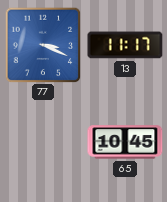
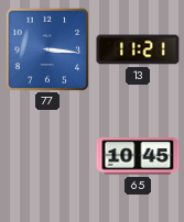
77: 3:19 -> 3:16
13: 11:17 -> 11:21
